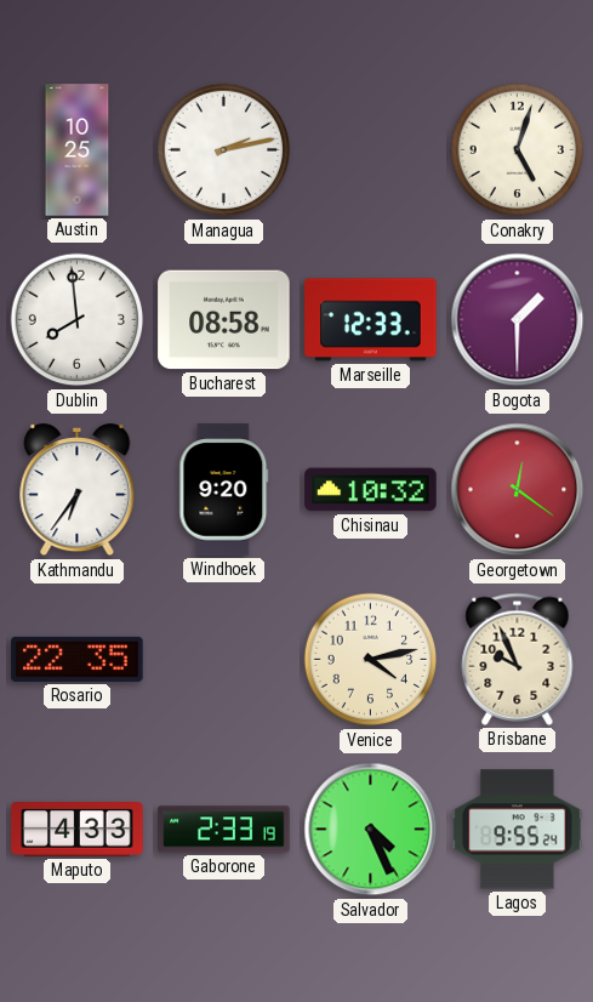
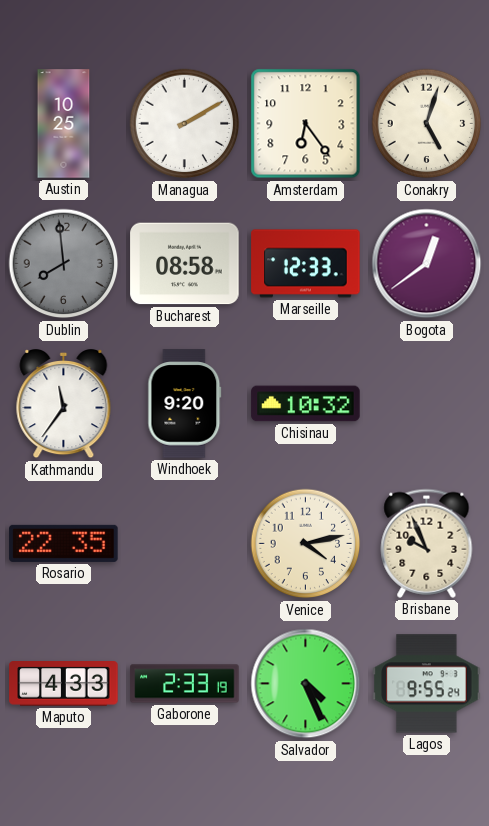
Managua: 2:13 -> 2:10
Amsterdam: none -> 6:24
Dublin dial: white -> grey
Bogota: 1:30 -> 12:39
Kathmandu: 6:36 -> 11:36
Georgetown: 12:21 -> none
